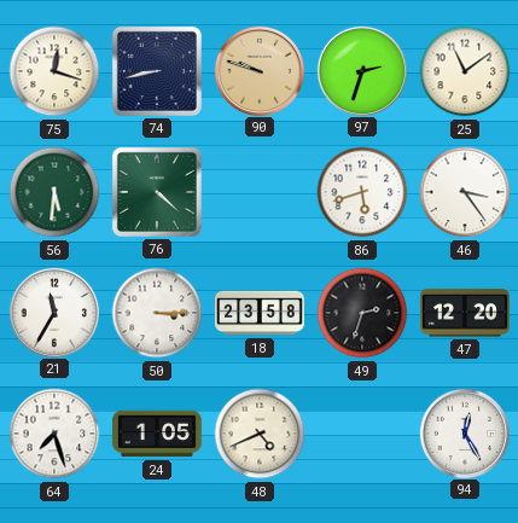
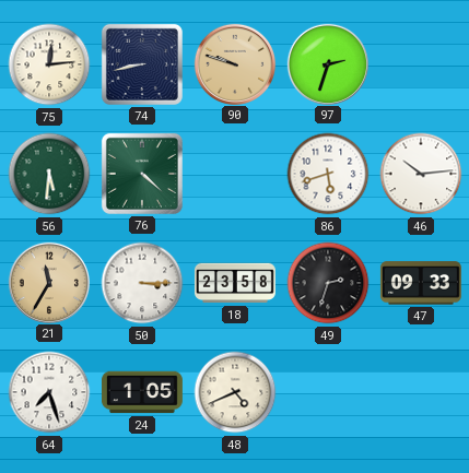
75: 12:18 -> 12:14
25: 11:09 -> none
46: 3:24 -> 10:14
21 dial: white -> champagne
47: 12:20 -> 09:33
94: 12:25 -> none
